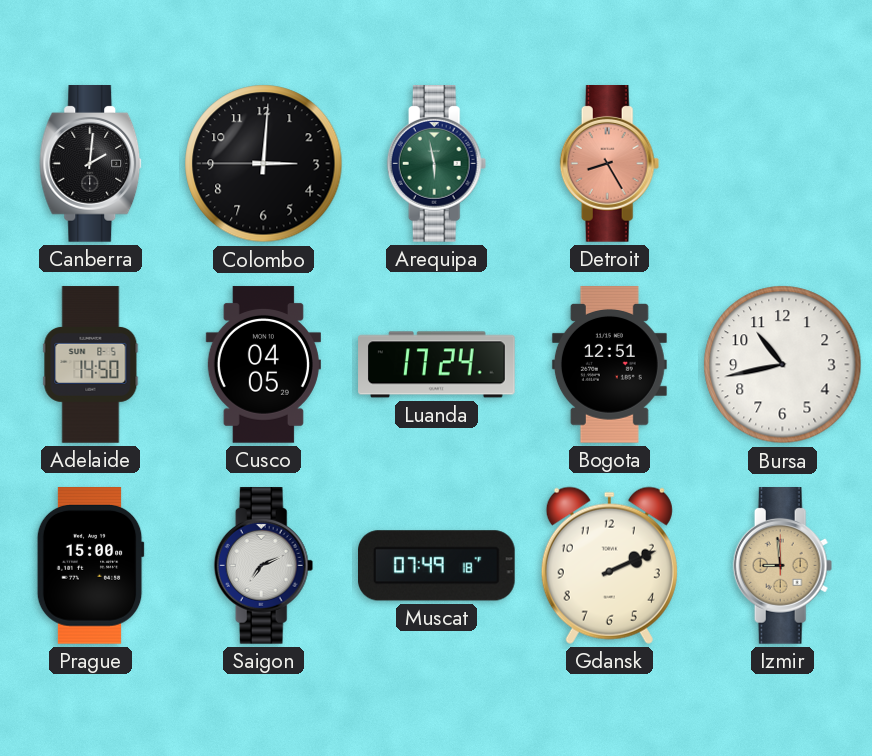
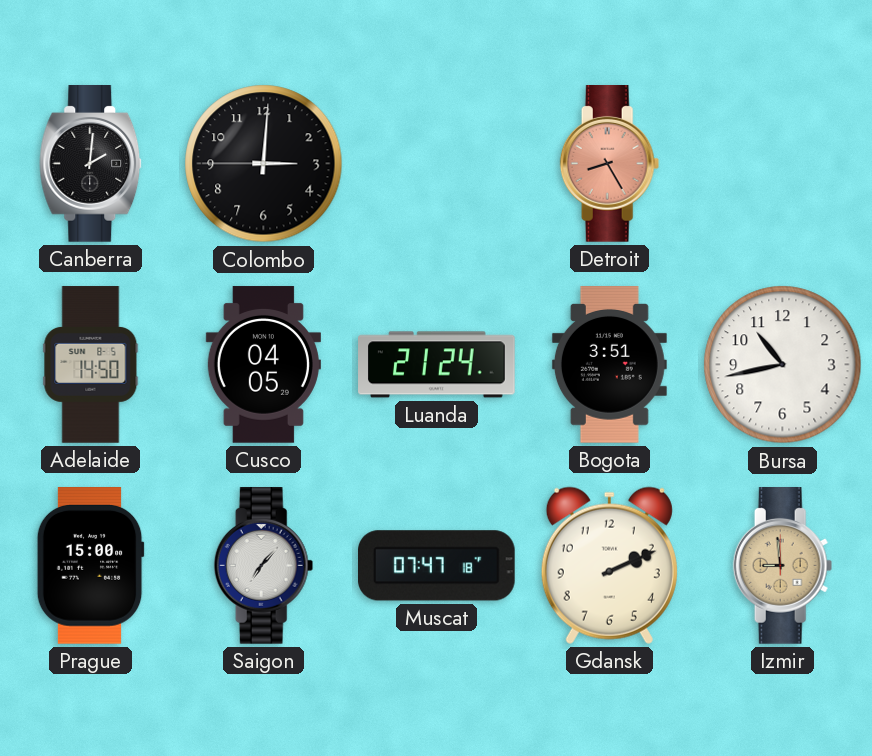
Arequipa: 5:58 -> none
Luanda: 17:24 -> 21:24
Bogota: 12:51 -> 3:51
Saigon: 7:11 -> 7:07
Muscat: 07:49 -> 07:47
